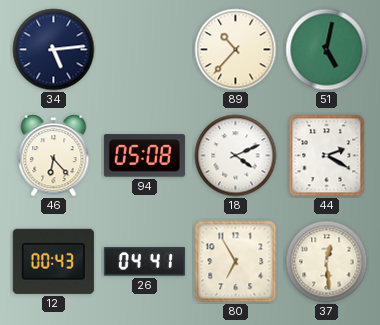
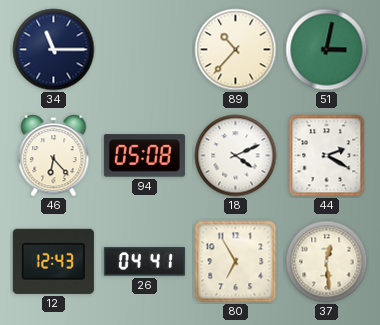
34: 5:14 -> 11:15
51: 5:02 -> 3:02
12: 00:43 -> 12:43
